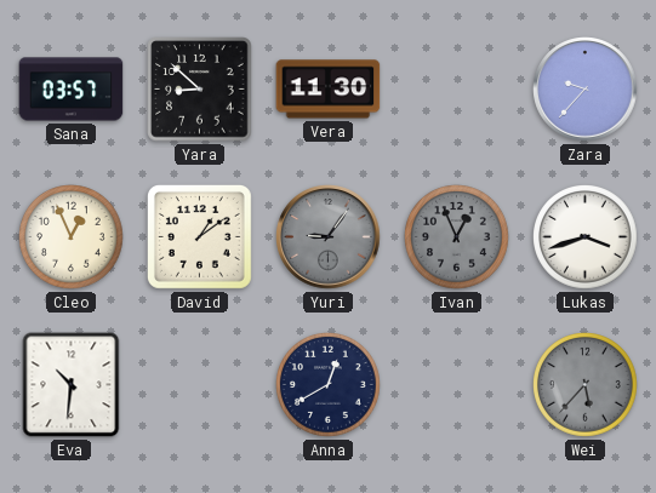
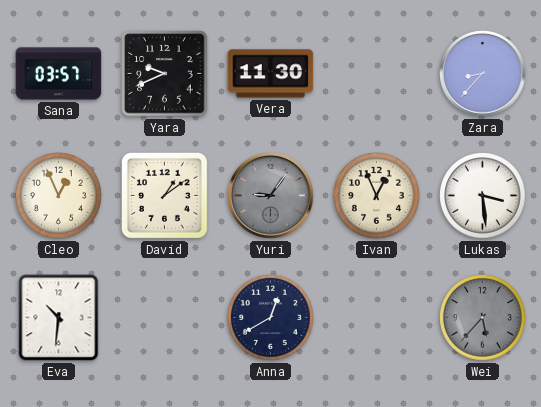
Yara: 8:52 -> 9:41
Zara: 9:37 -> 8:37
Ivan dial: grey -> cream
Lukas: 3:42 -> 3:29
